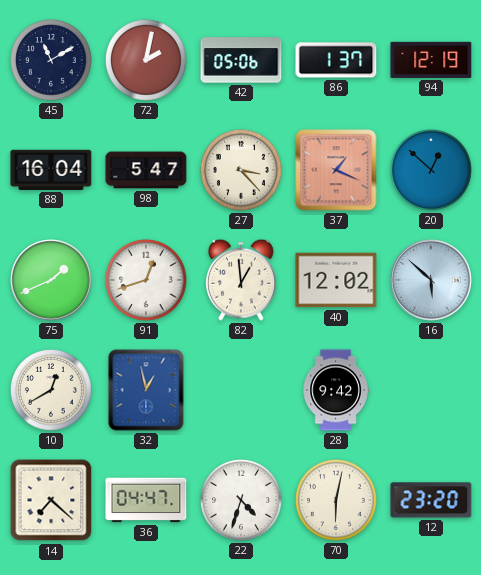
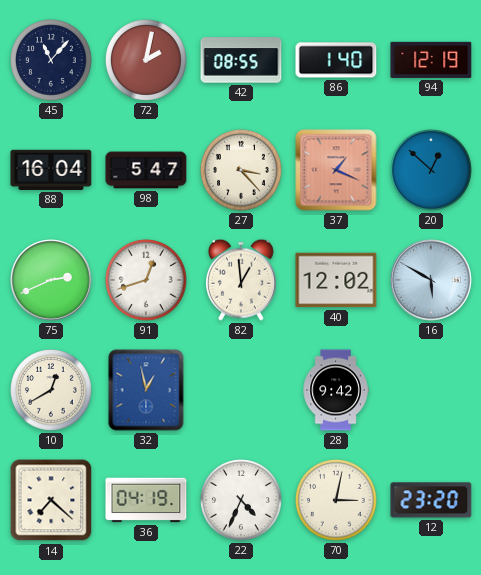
45: 11:10 -> 11:07
42: 05:06 -> 08:55
86: 1:37 -> 1:40
75: 1:41 -> 2:41
16: 5:52 -> 5:50
36: 04:47 -> 04:19
22: 4:33 -> 4:34
70: 6:02 -> 3:02
